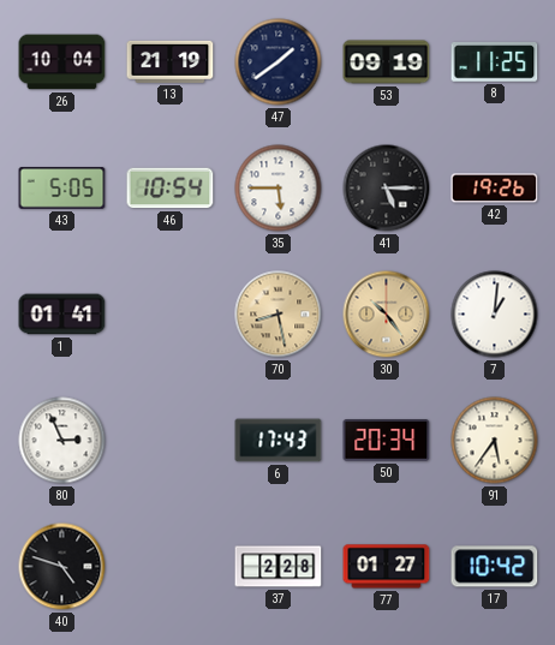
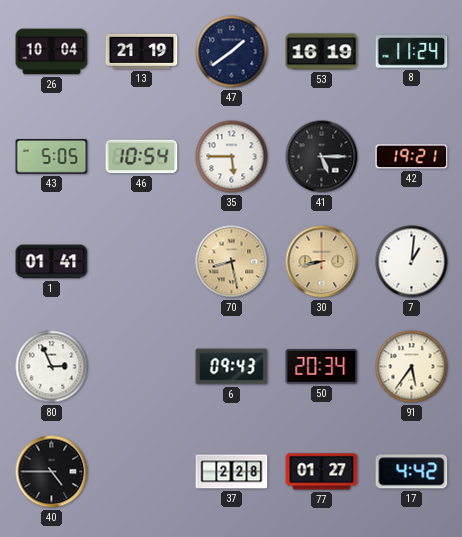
53: 09:19 -> 16:19
8: 11:25 -> 11:24
42: 19:26 -> 19:21
30: 10:24 -> 8:43
6: 17:43 -> 09:43
40: 4:48 -> 4:45
17: 10:42 -> 4:42
